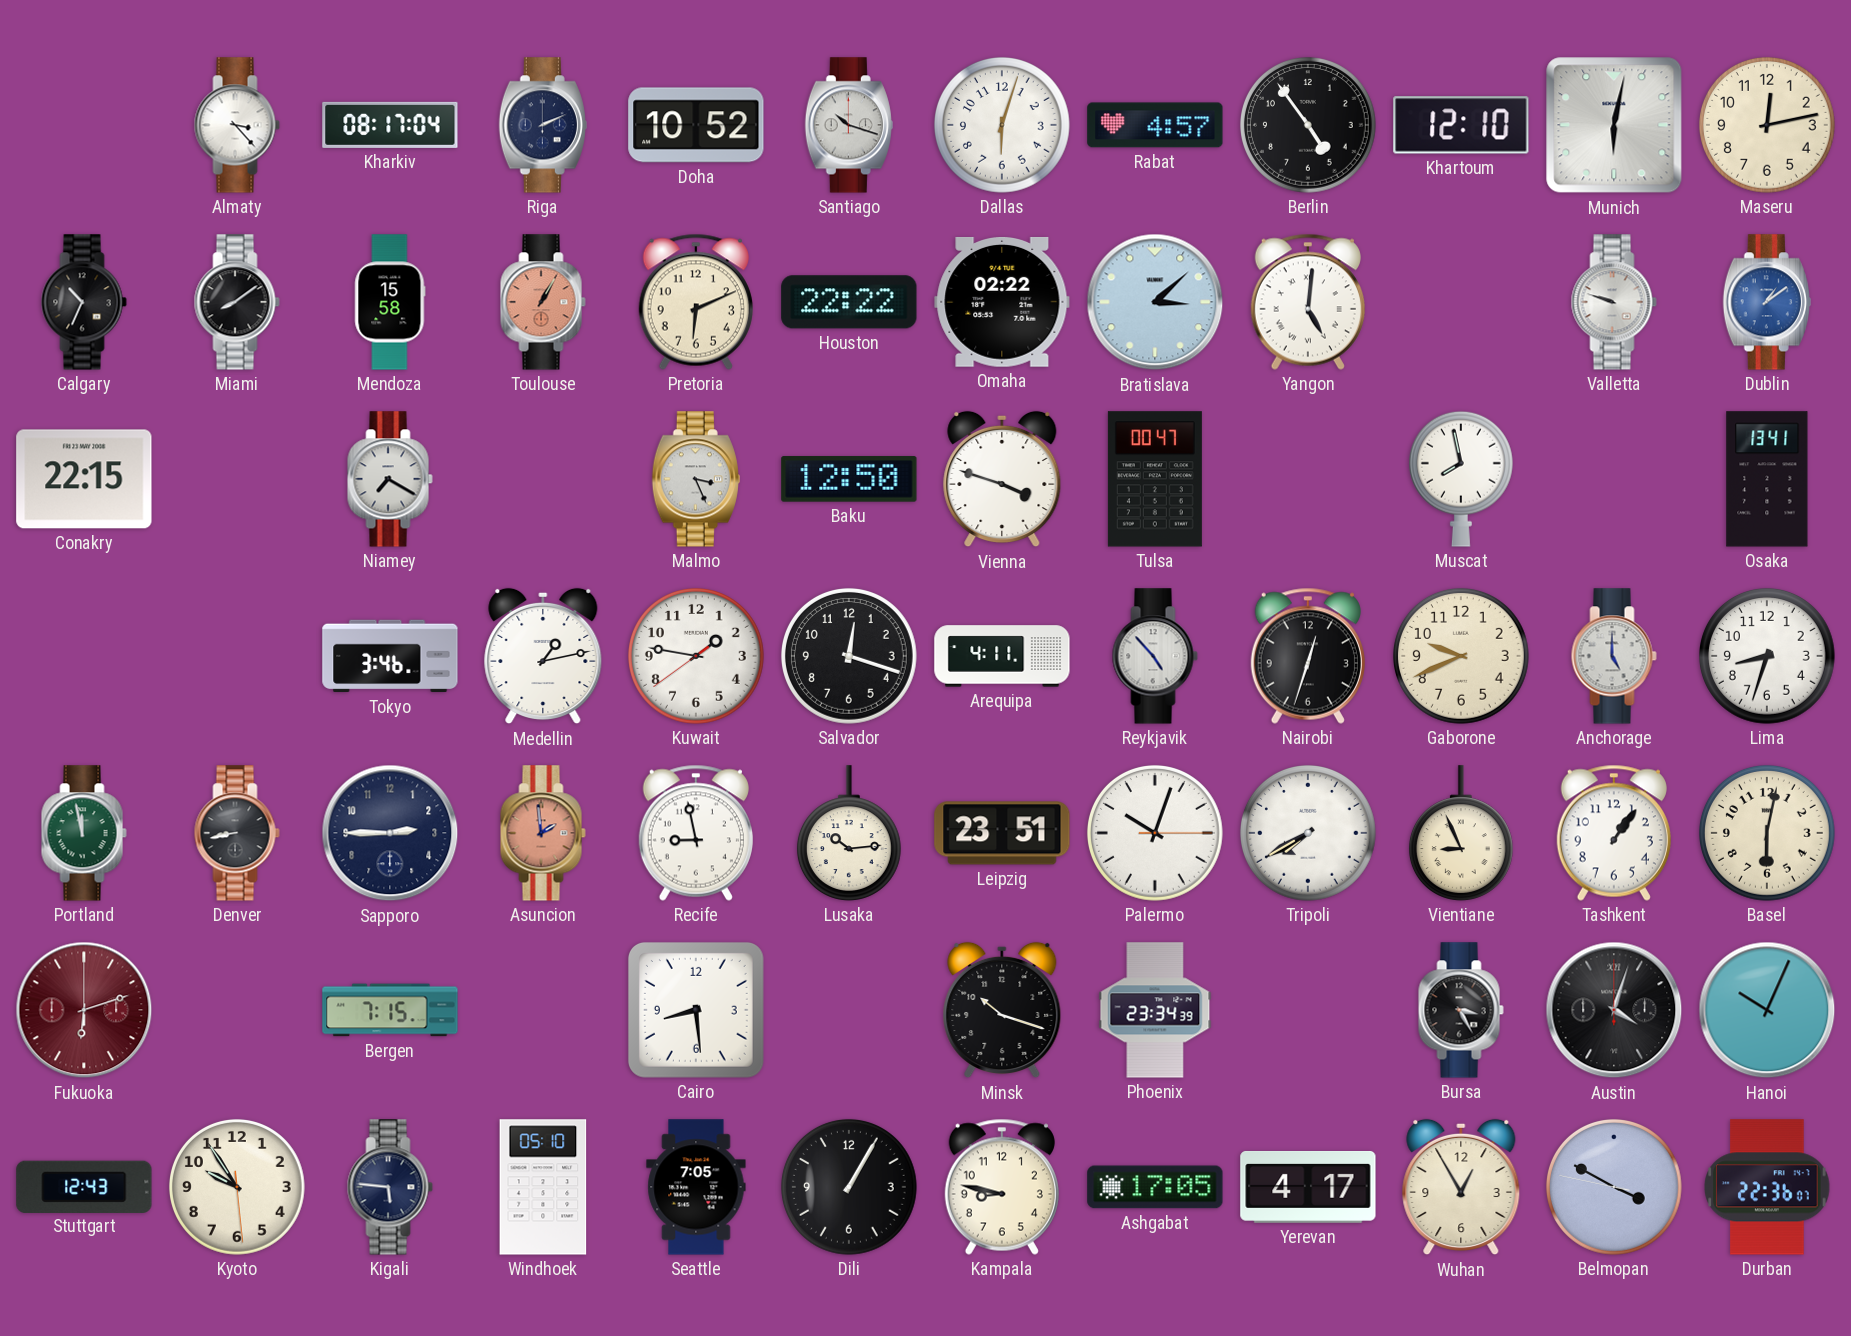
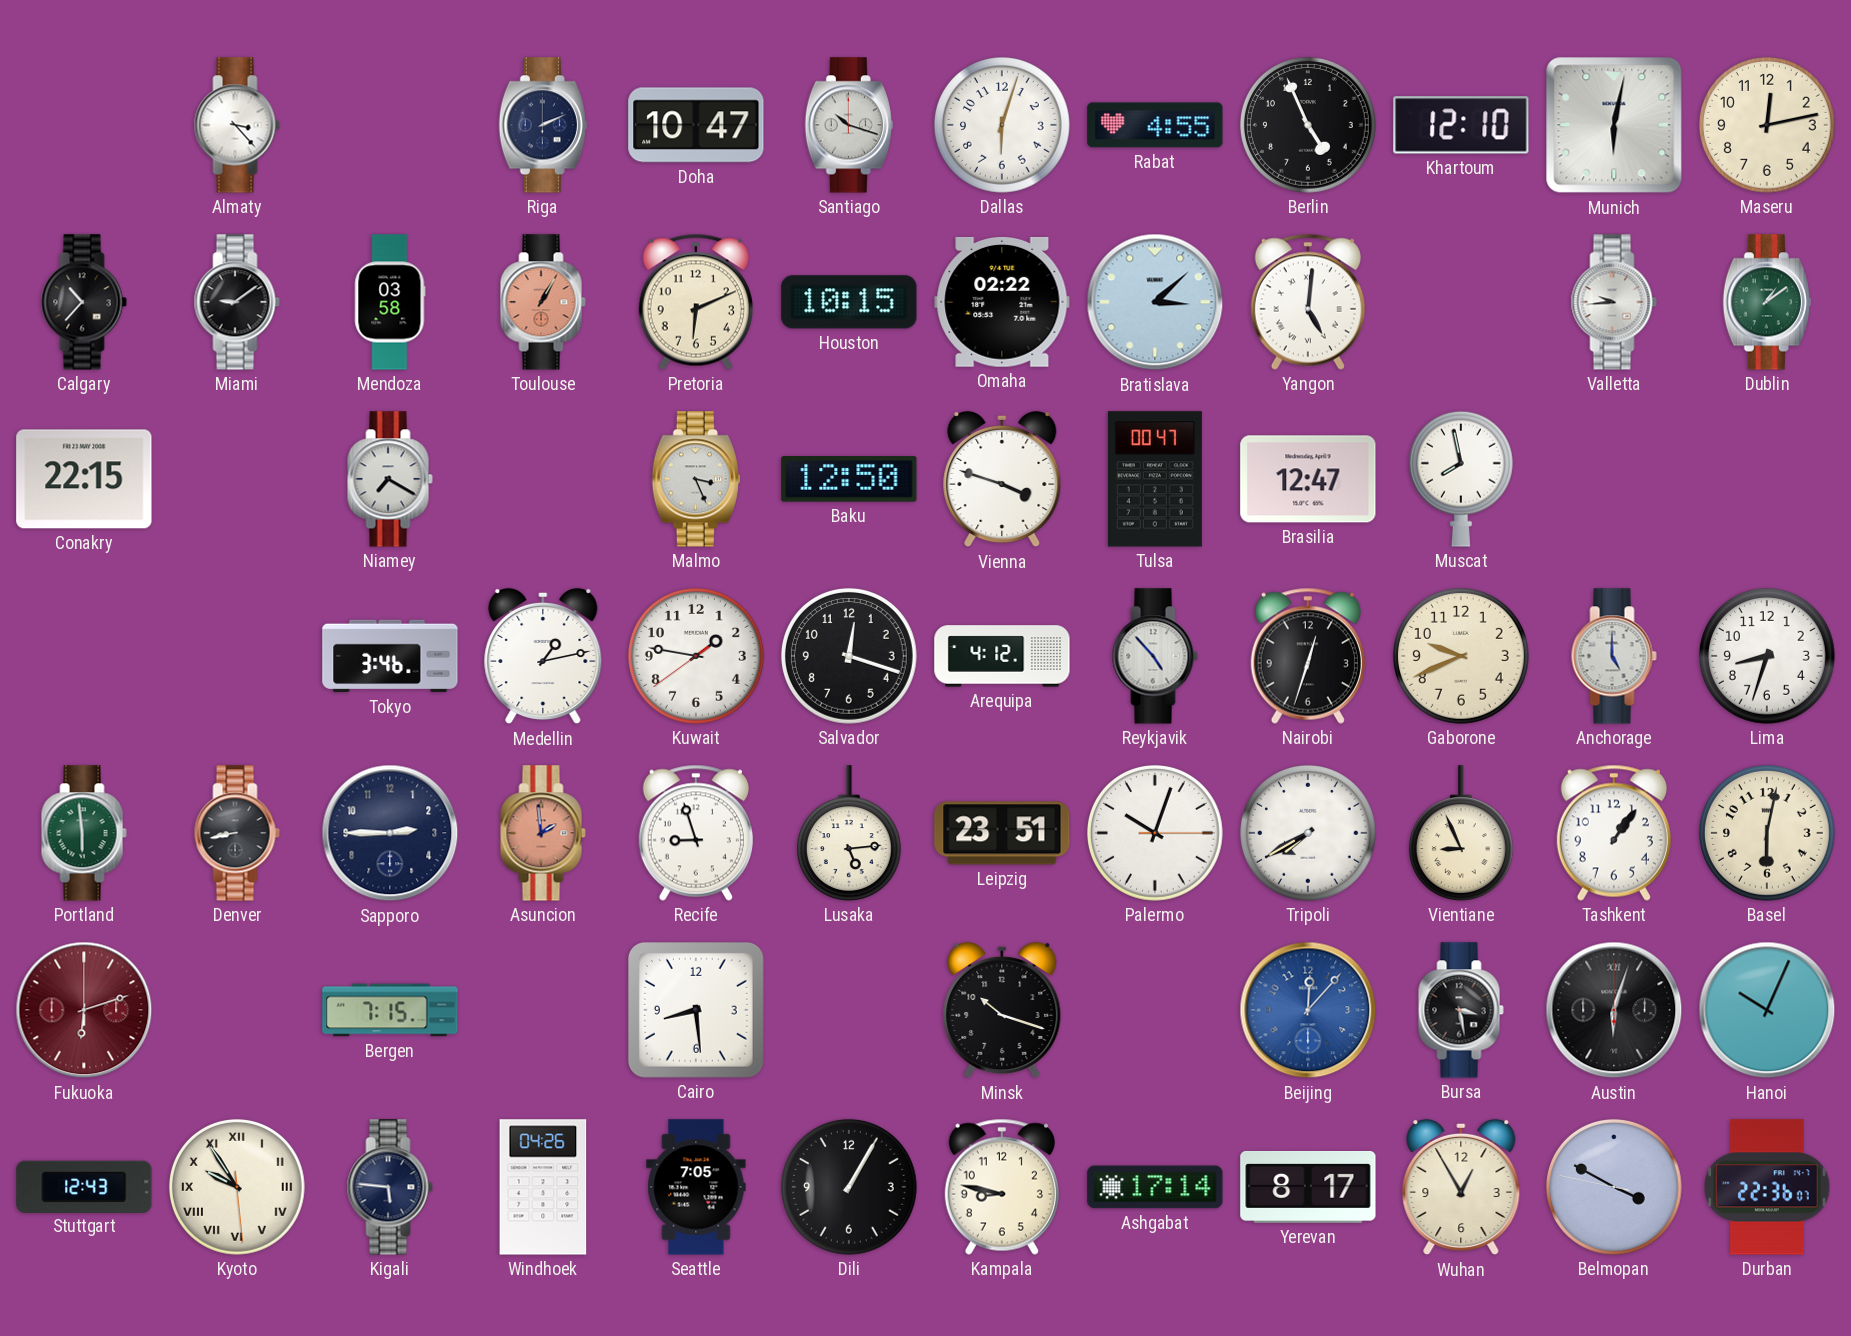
Kharkiv: 08:17 -> none
Doha: 10:52 -> 10:47
Rabat: 4:57 -> 4:55
Berlin: 4:54 -> 4:56
Calgary: 10:34 -> 10:37
Miami: 8:09 -> 9:09
Mendoza: 15:58 -> 03:58
Houston: 22:22 -> 10:15
Valletta: 9:48 -> 9:44
Dublin dial: blue -> green
Brasilia: none -> 12:47
Osaka: 13:41 -> none
Arequipa: 4:11 -> 4:12
Portland: 11:58 -> 5:59
Recife: 8:58 -> 8:57
Lusaka: 10:14 -> 5:14
Phoenix: 23:34 -> none
Beijing: none -> 12:07
Bursa: 3:25 -> 3:28
Austin: 4:03 -> 6:03
Kyoto numerals: Arabic -> Roman
Windhoek: 05:10 -> 04:26
Ashgabat: 17:05 -> 17:14
Yerevan: 4:17 -> 8:17
